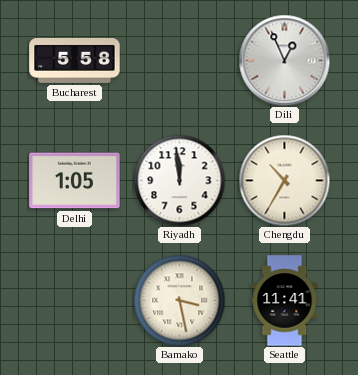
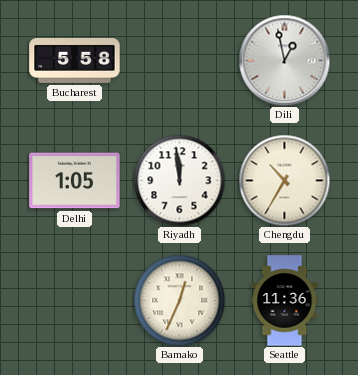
Dili: 12:56 -> 12:58
Bamako: 3:28 -> 12:34
Seattle: 11:41 -> 11:36
